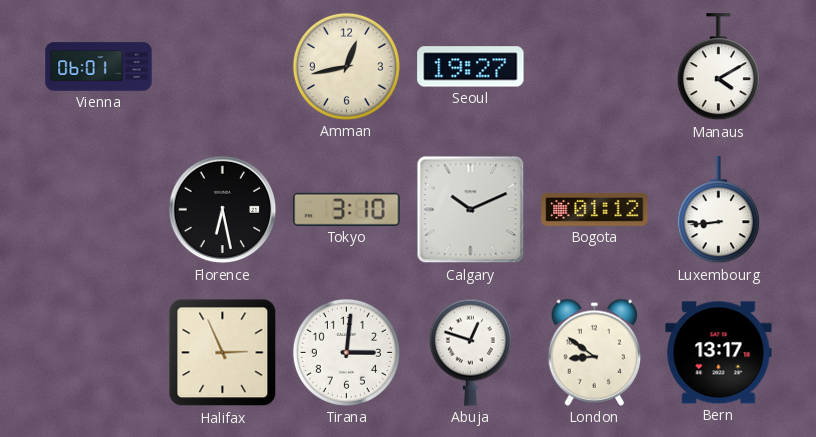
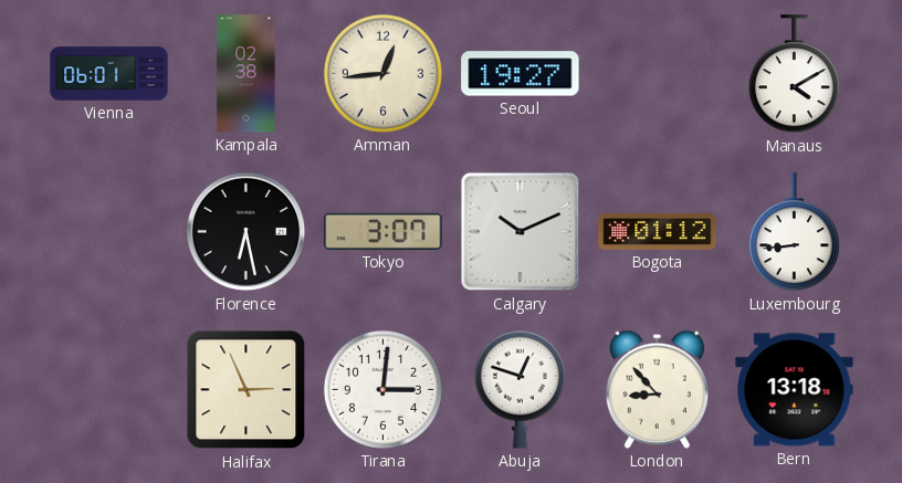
Kampala: none -> 02:38
Amman: 12:43 -> 12:44
Tokyo: 3:10 -> 3:07
London: 8:51 -> 8:53
Bern: 13:17 -> 13:18
